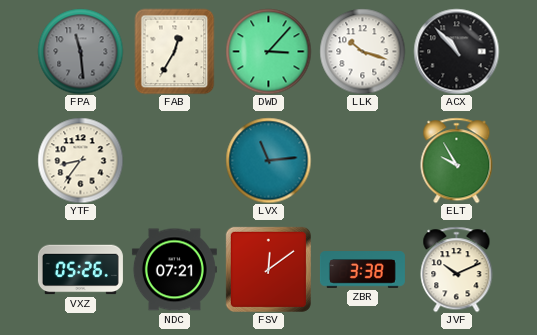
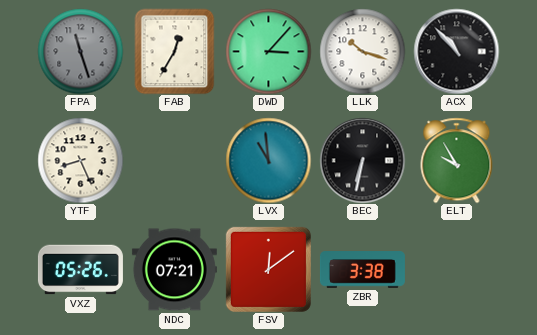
FPA: 11:29 -> 11:27
YTF: 8:36 -> 8:26
LVX: 11:14 -> 10:59
BEC: none -> 6:32
JVF: 10:11 -> none
